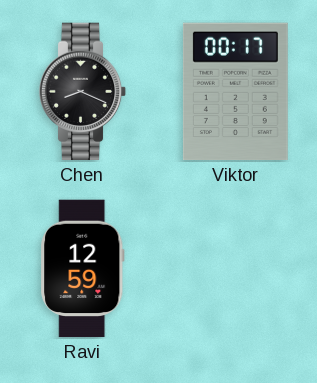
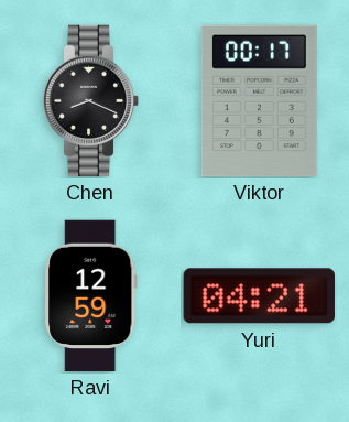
Yuri: none -> 04:21
